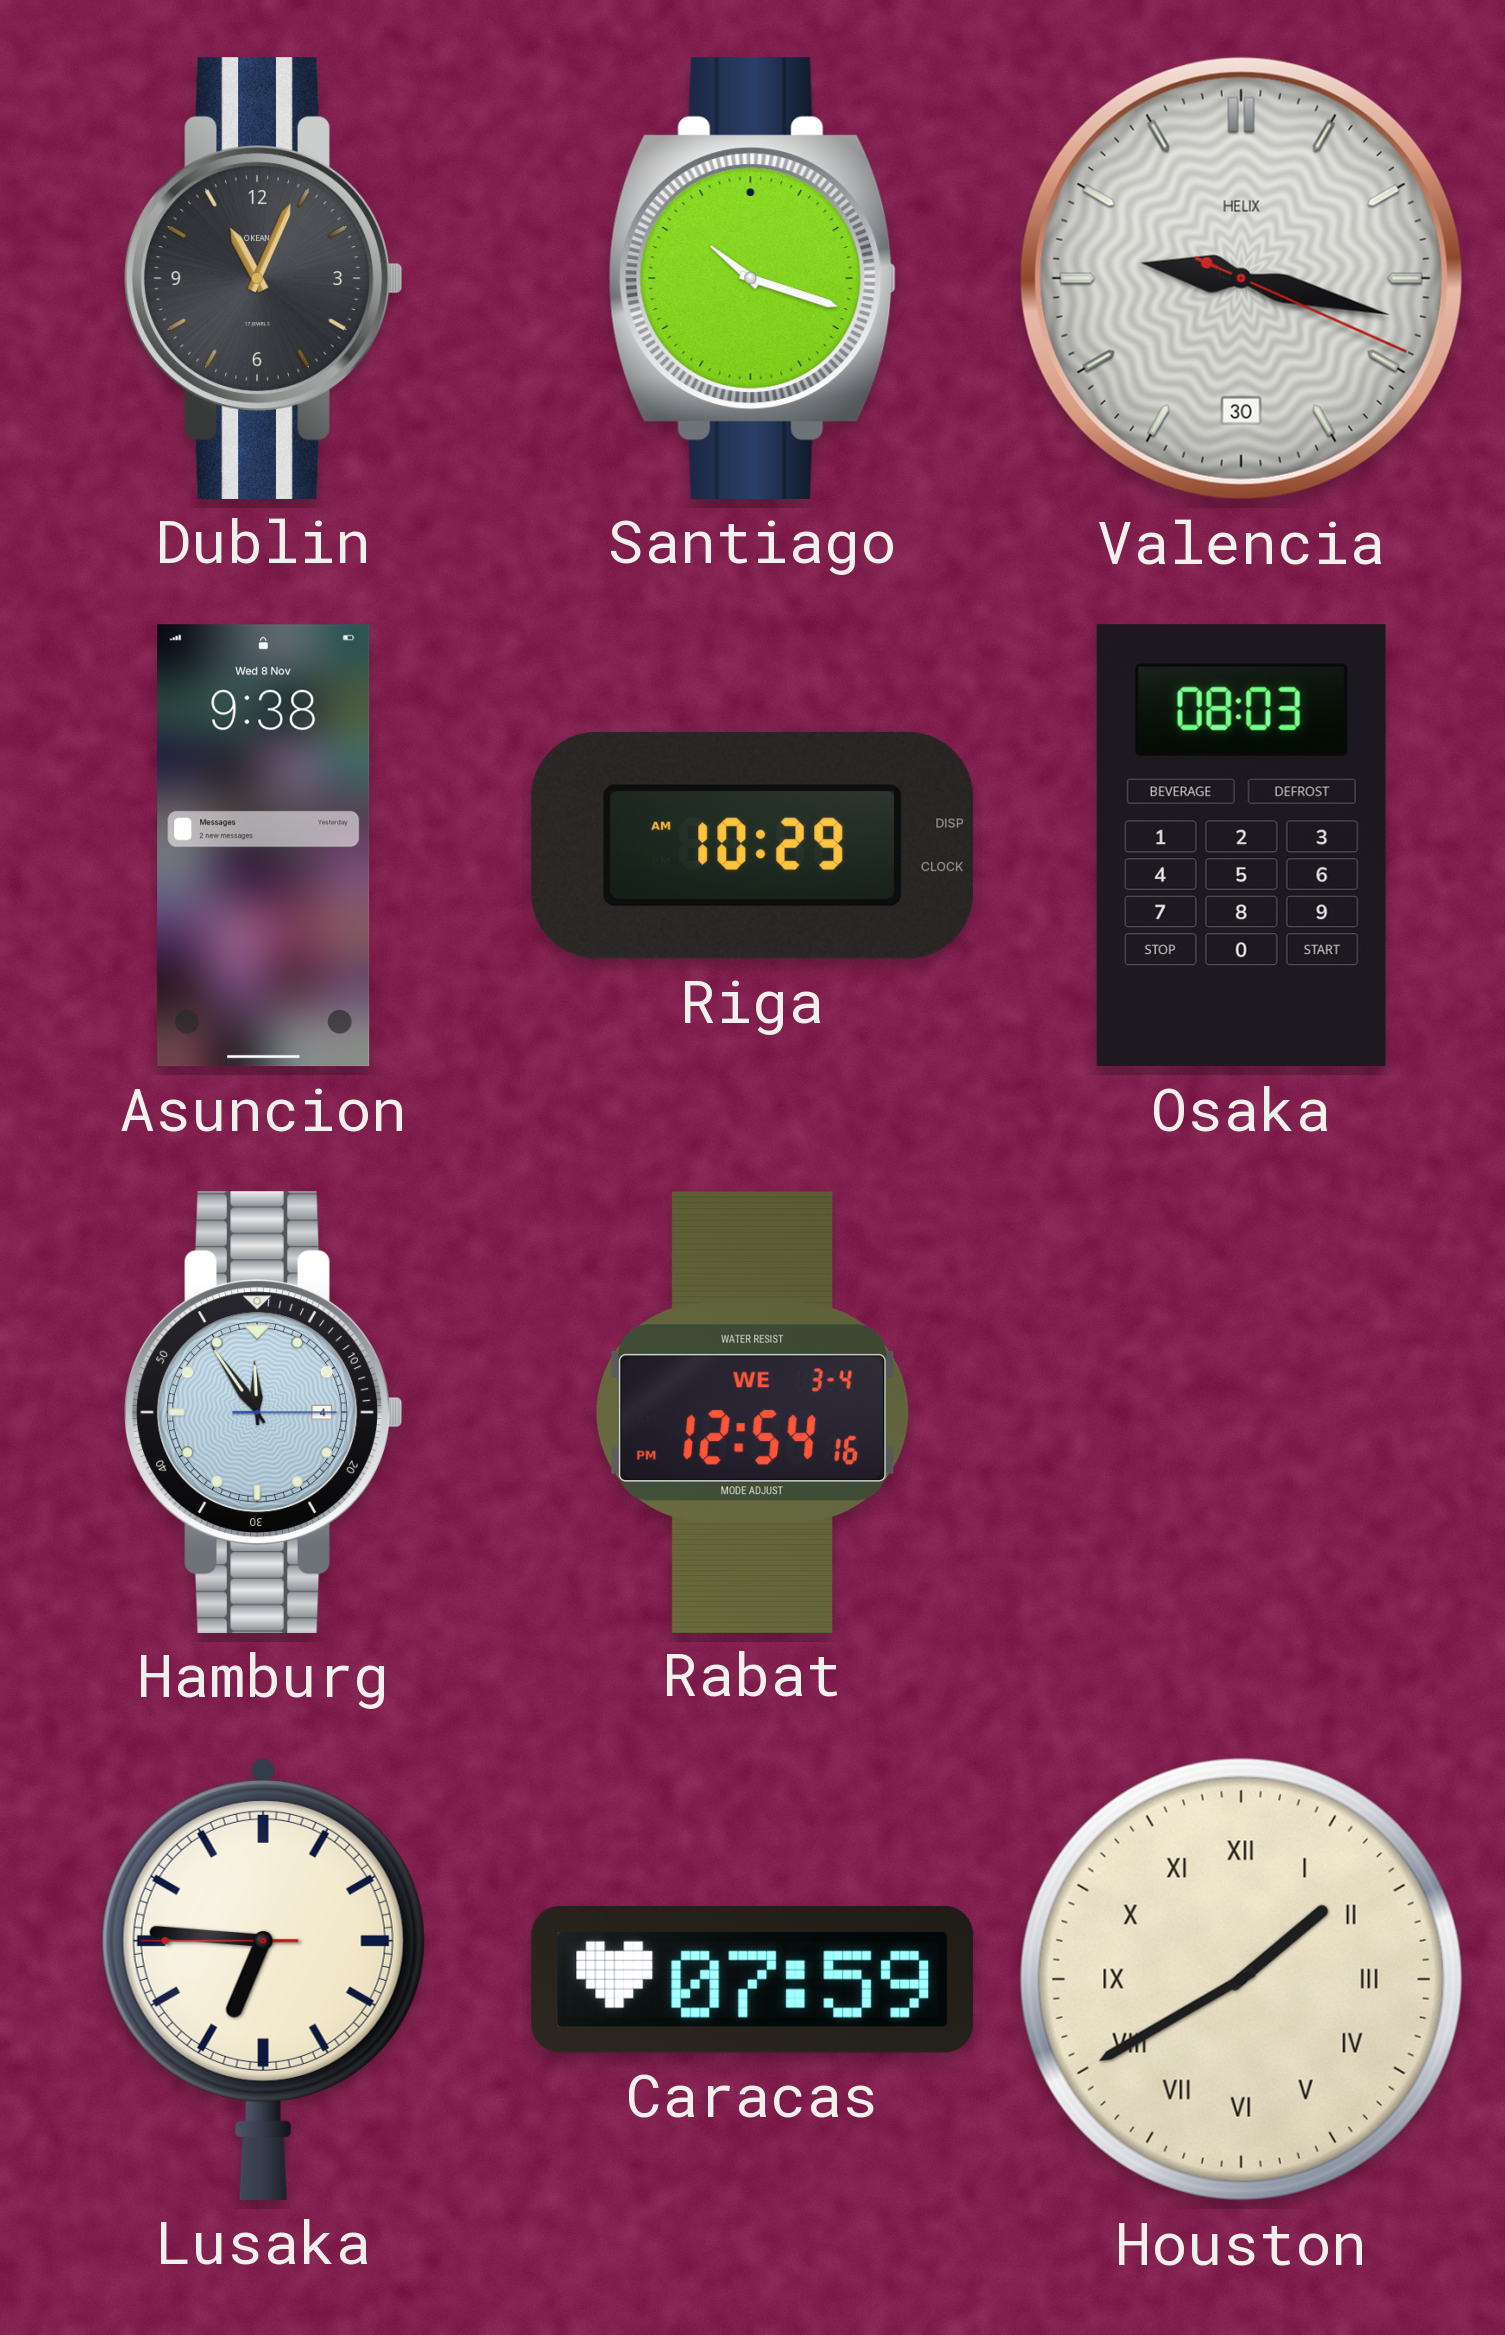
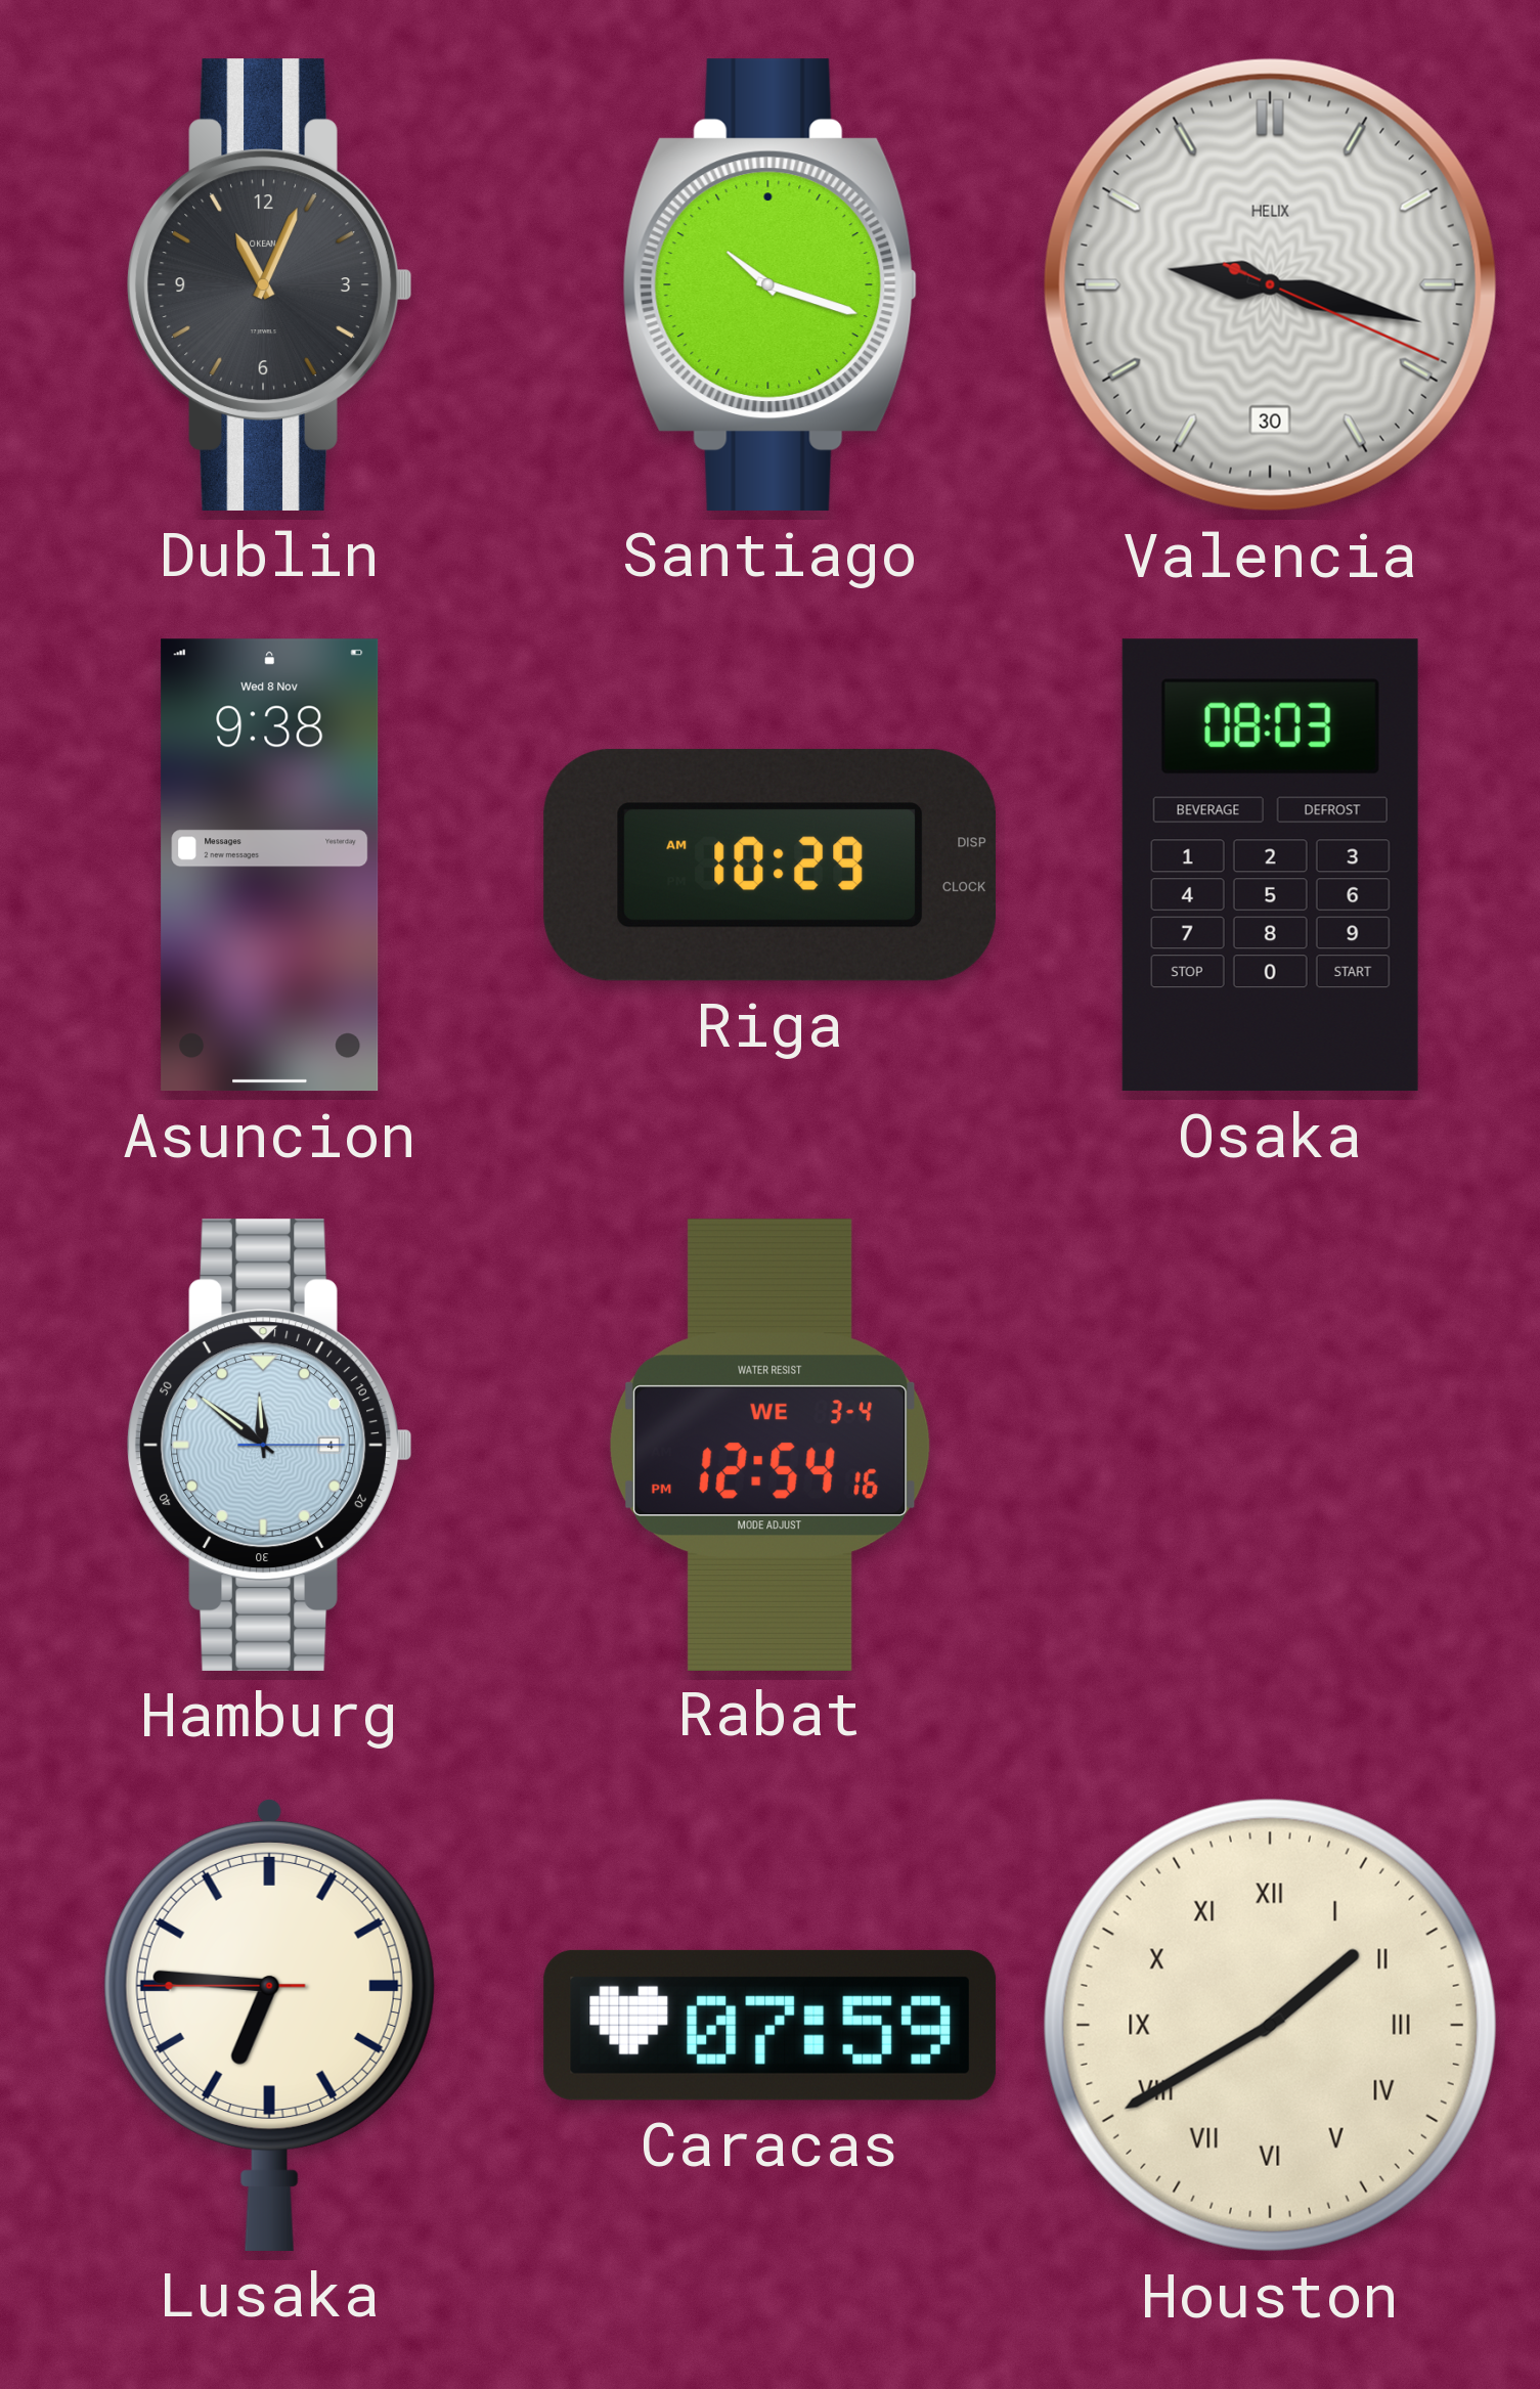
Hamburg: 11:54 -> 11:51
